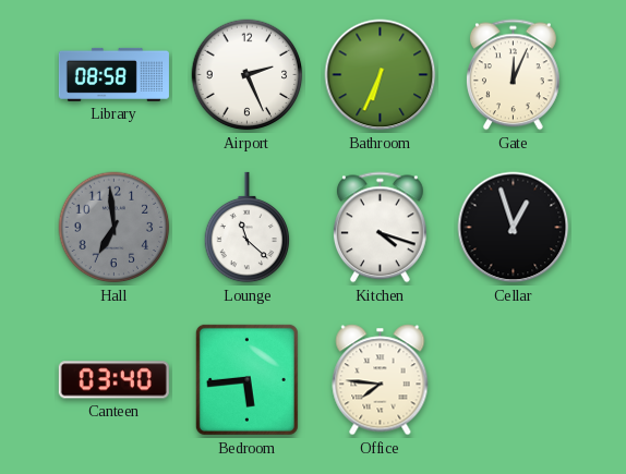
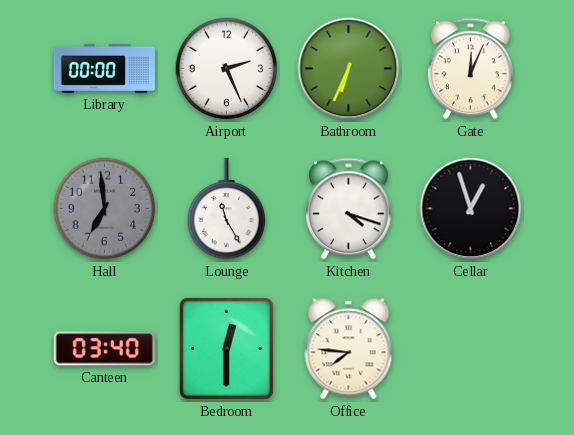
Library: 08:58 -> 00:00
Lounge: 11:22 -> 11:25
Bedroom: 5:44 -> 12:30
